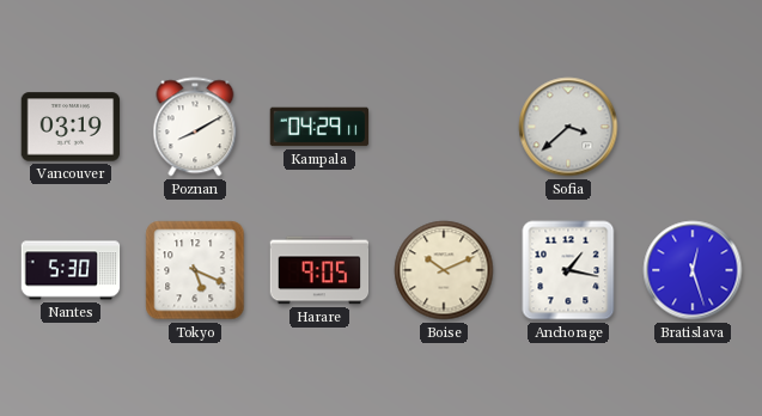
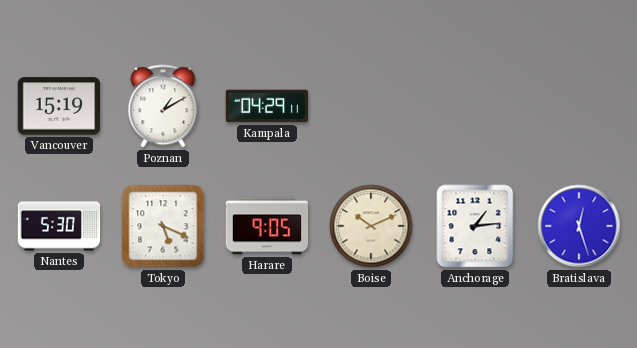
Vancouver: 03:19 -> 15:19
Poznan: 8:10 -> 1:10
Sofia: 3:38 -> none
Anchorage: 1:17 -> 1:14
